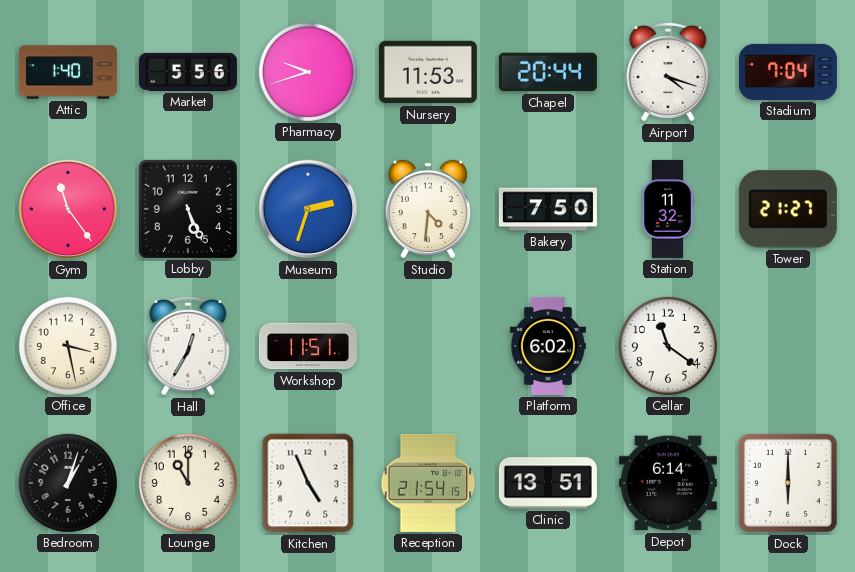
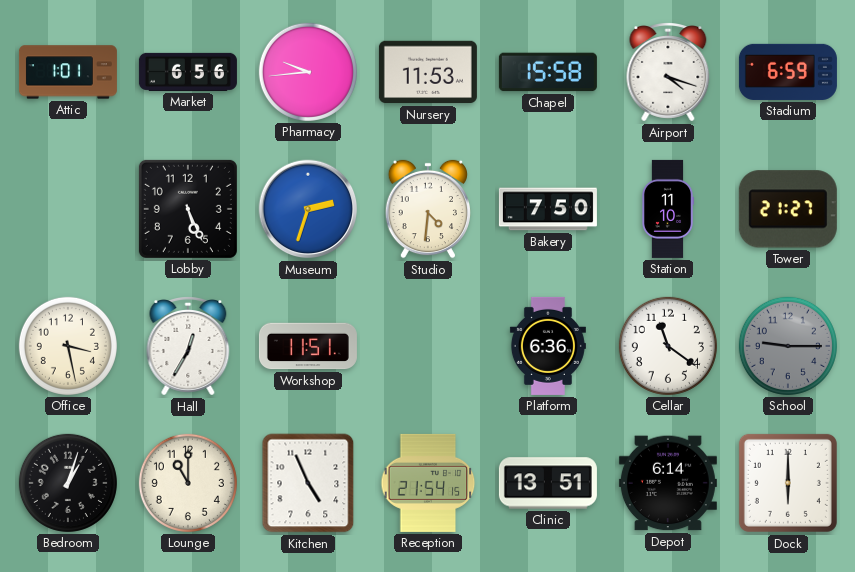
Attic: 1:40 -> 1:01
Market: 5:56 -> 6:56
Pharmacy: 9:42 -> 9:44
Chapel: 20:44 -> 15:58
Stadium: 7:04 -> 6:59
Gym: 11:24 -> none
Station: 11:32 -> 11:10
Platform: 6:02 -> 6:36
School: none -> 9:15
